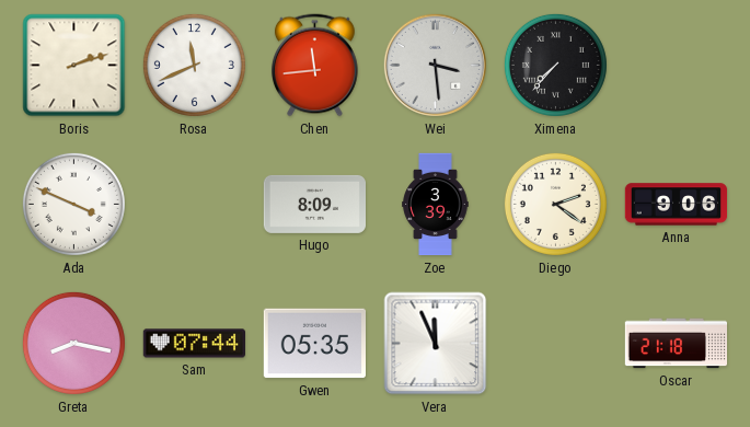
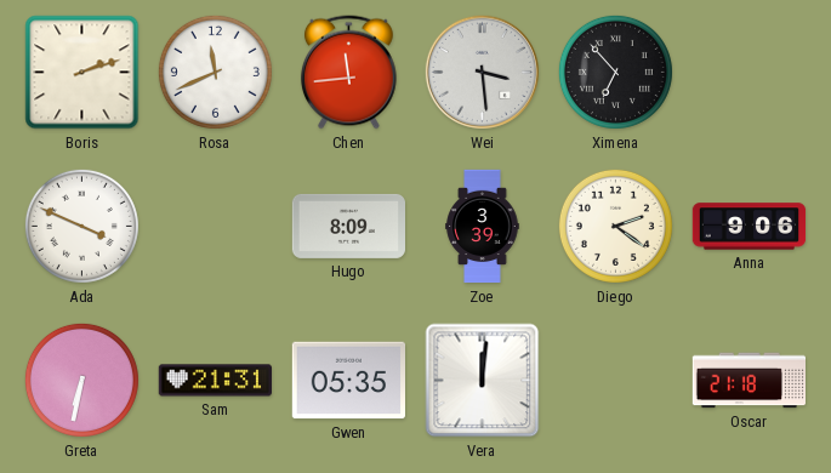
Ximena: 7:37 -> 6:53
Greta: 8:17 -> 6:32
Sam: 07:44 -> 21:31
Vera: 11:56 -> 12:01
